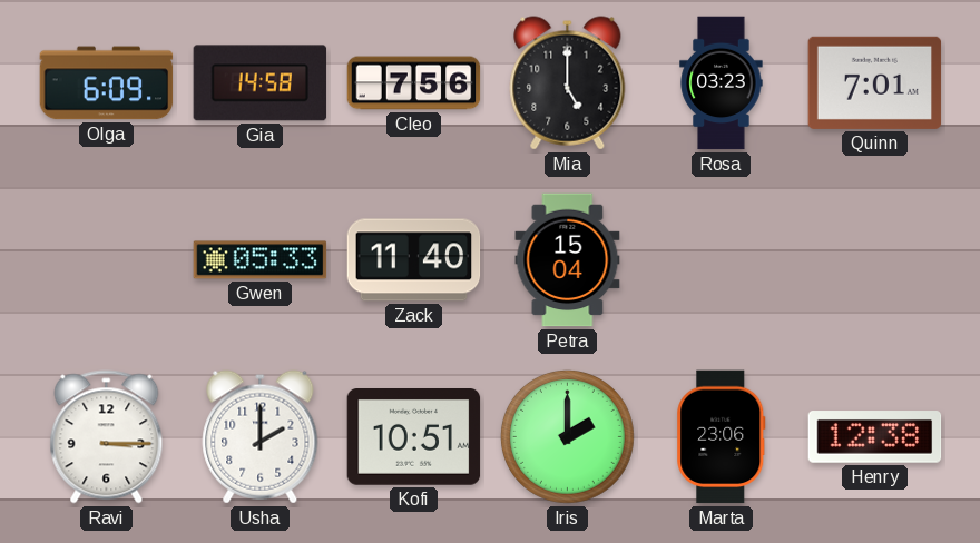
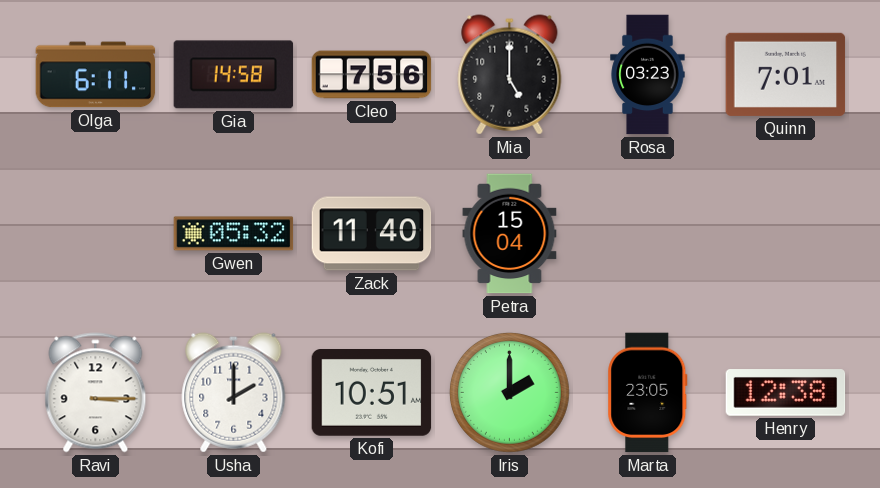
Olga: 6:09 -> 6:11
Gwen: 05:33 -> 05:32
Marta: 23:06 -> 23:05
